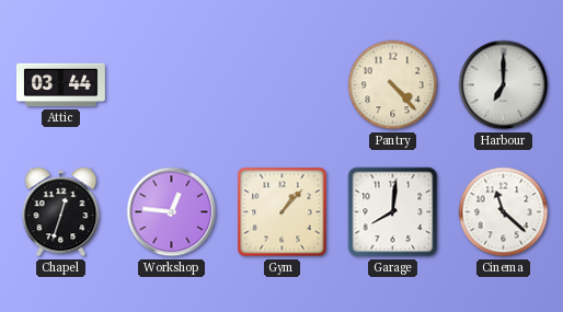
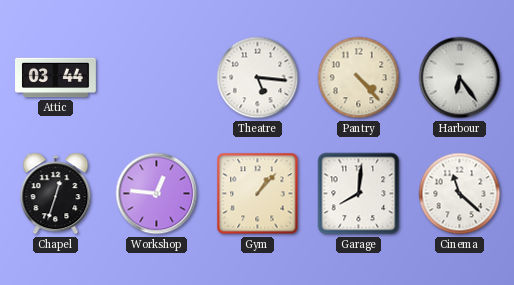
Theatre: none -> 5:16
Harbour: 7:00 -> 6:24
